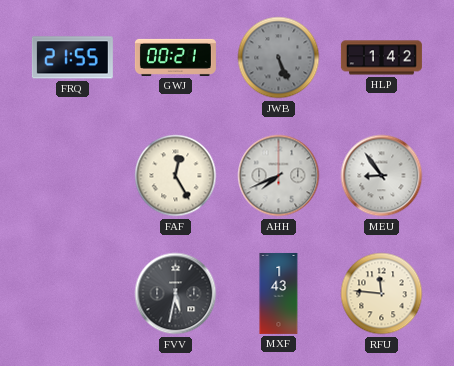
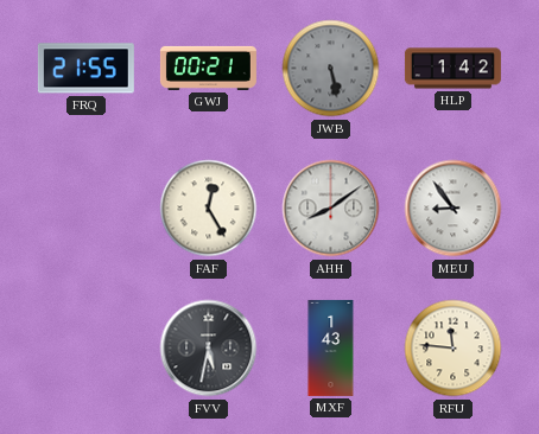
JWB: 5:26 -> 5:28
AHH: 7:41 -> 8:09
